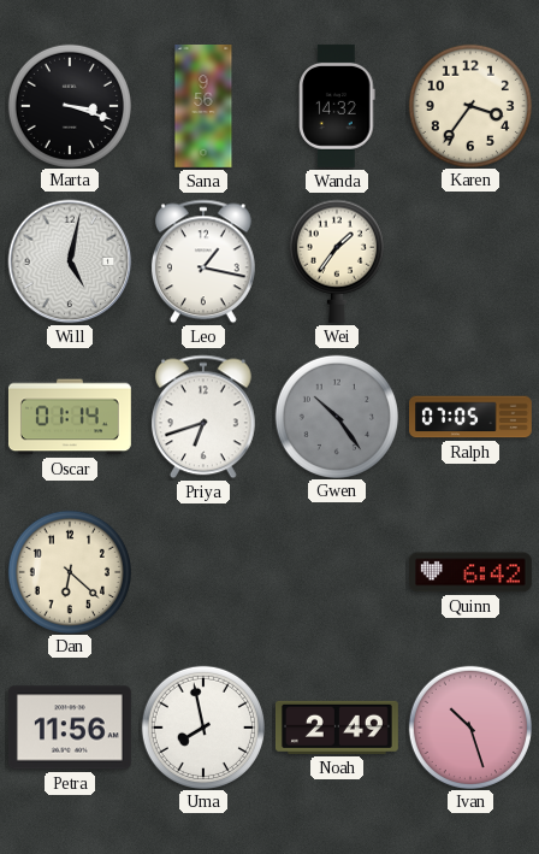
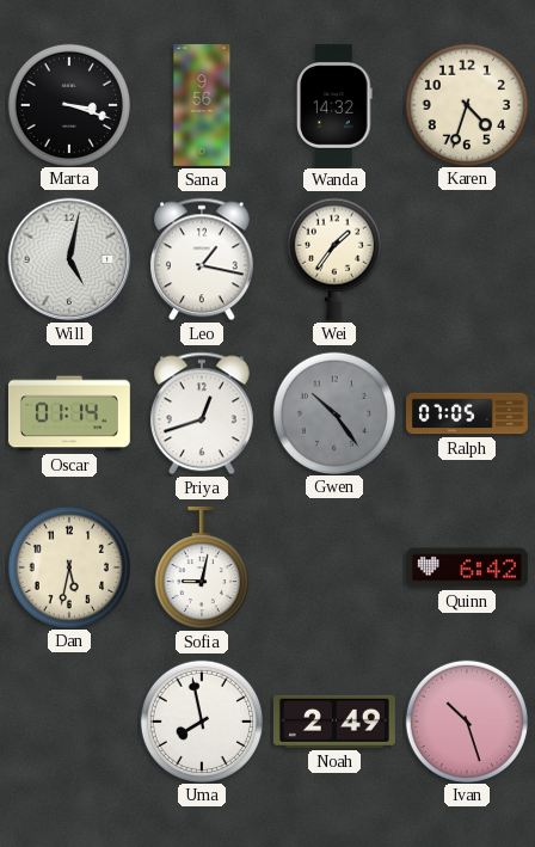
Karen: 3:36 -> 4:33
Priya: 6:42 -> 12:42
Dan: 6:22 -> 5:32
Sofia: none -> 9:02
Petra: 11:56 -> none
